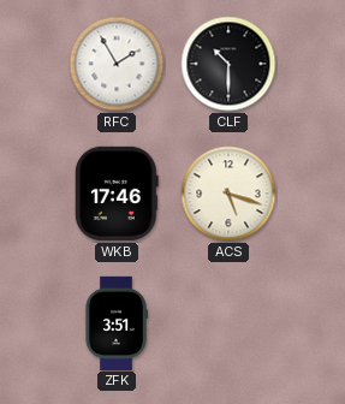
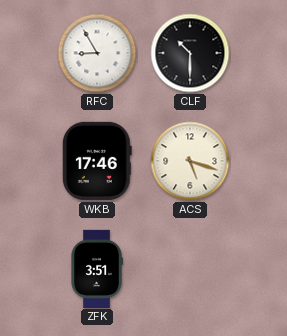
RFC: 1:55 -> 8:55
